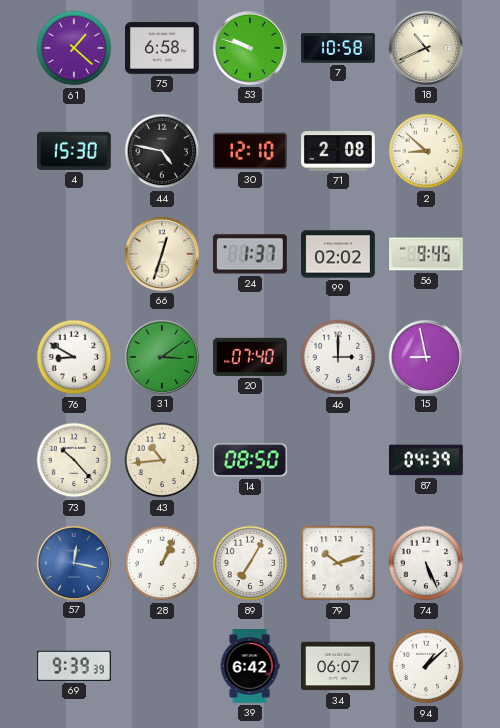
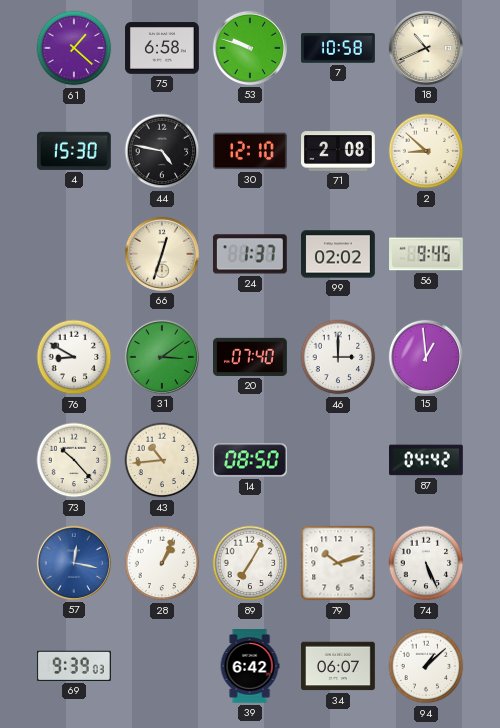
15: 8:58 -> 12:59
87: 04:39 -> 04:42
69: 9:39:39 -> 9:39:03
